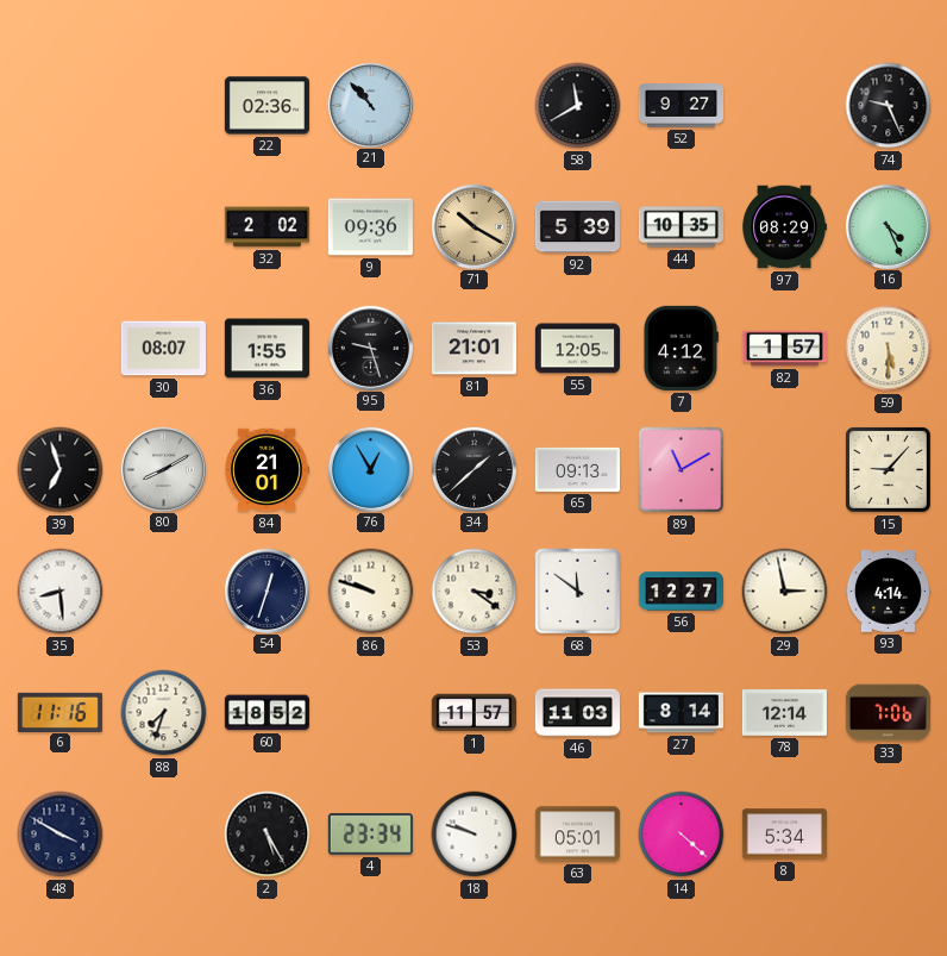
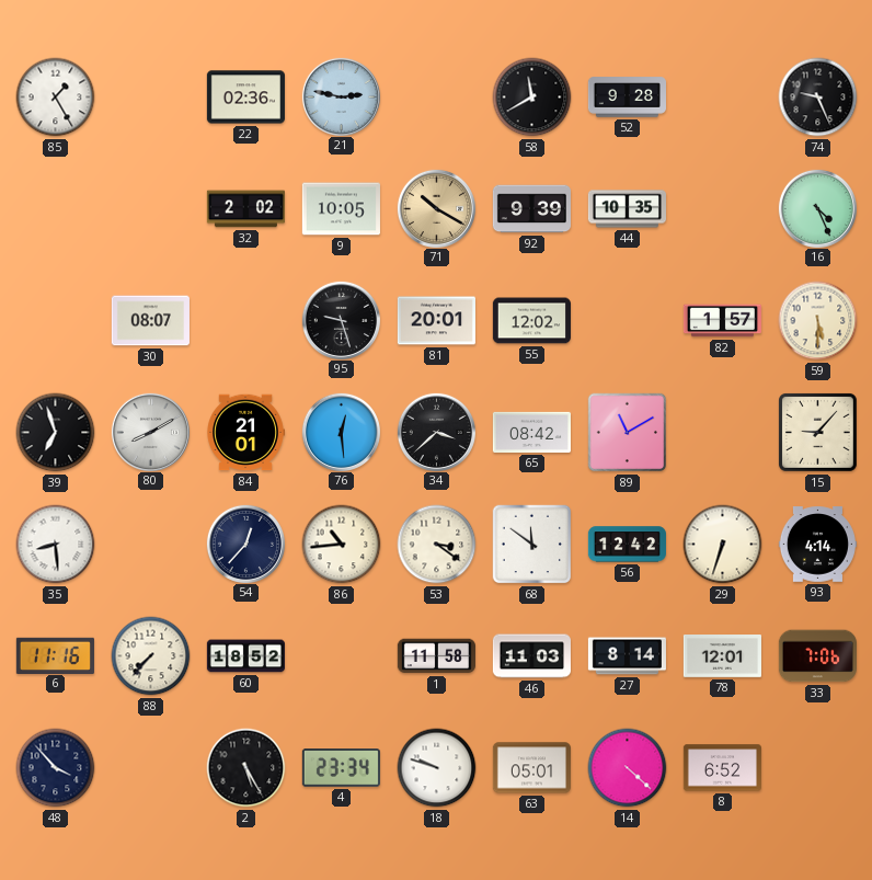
85: none -> 1:25
21: 10:53 -> 2:47
52: 9:27 -> 9:28
9: 09:36 -> 10:05
92: 5:39 -> 9:39
97: 08:29 -> none
36: 1:55 -> none
81: 21:01 -> 20:01
55: 12:05 -> 12:02
7: 4:12 -> none
76: 12:55 -> 12:29
34: 1:38 -> 3:38
65: 09:13 -> 08:42
54: 12:33 -> 12:37
86: 9:48 -> 10:44
56: 12:27 -> 12:42
29: 2:58 -> 6:33
88: 7:33 -> 7:37
1: 11:57 -> 11:58
78: 12:14 -> 12:01
48: 3:50 -> 3:53
8: 5:34 -> 6:52
